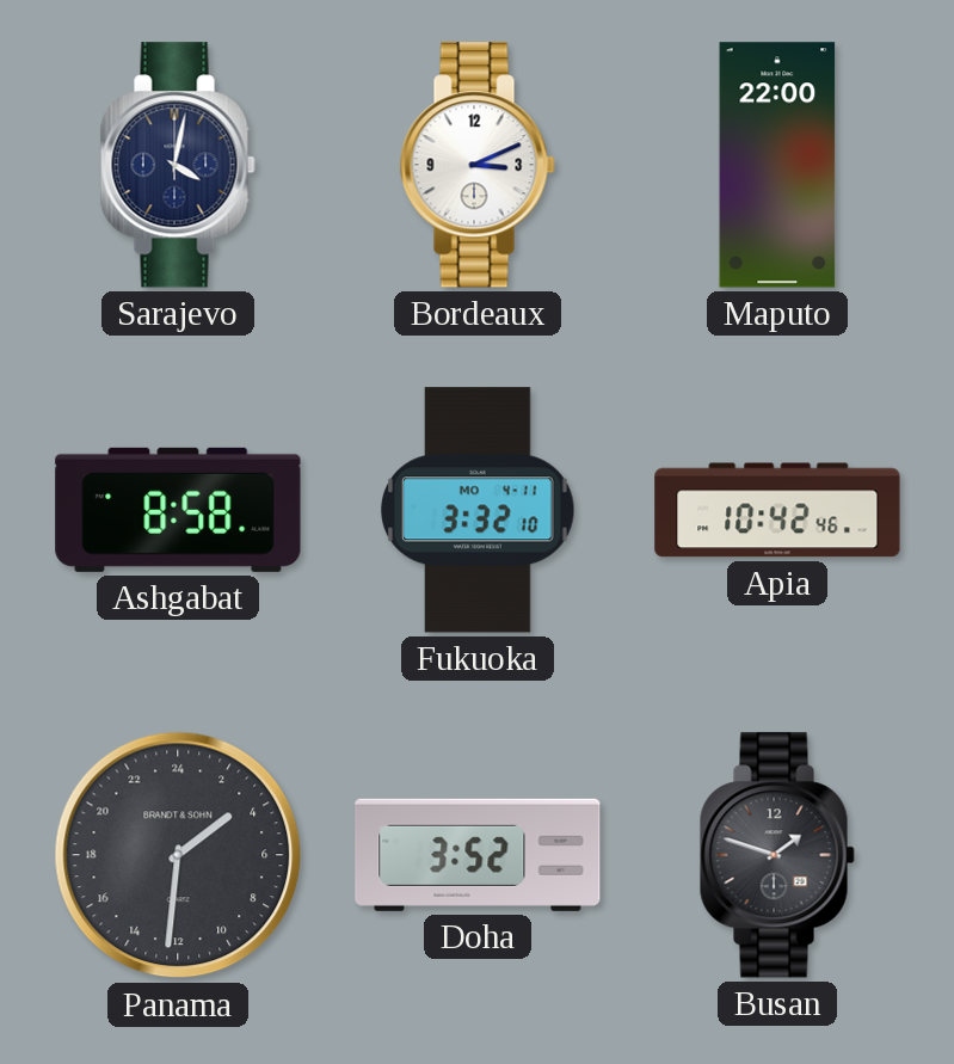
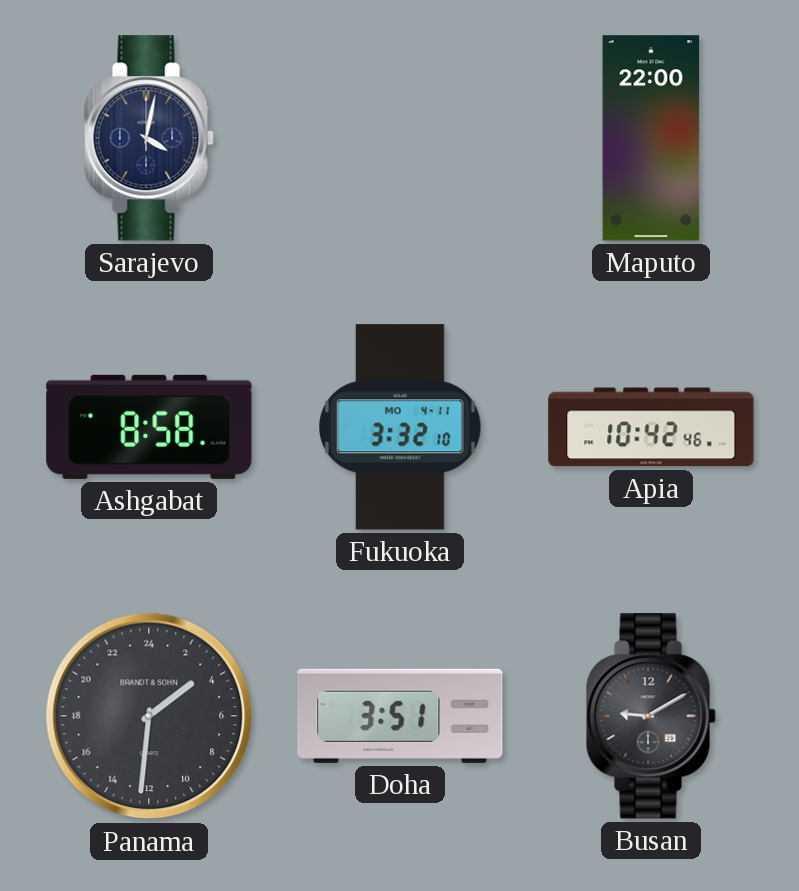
Bordeaux: 3:11 -> none
Doha: 3:52 -> 3:51
Busan: 1:48 -> 9:10
